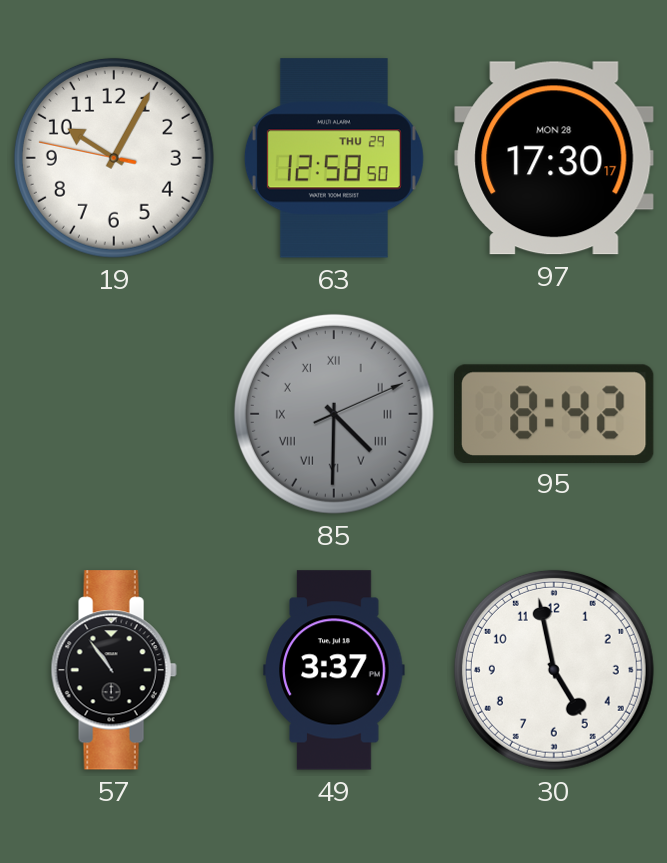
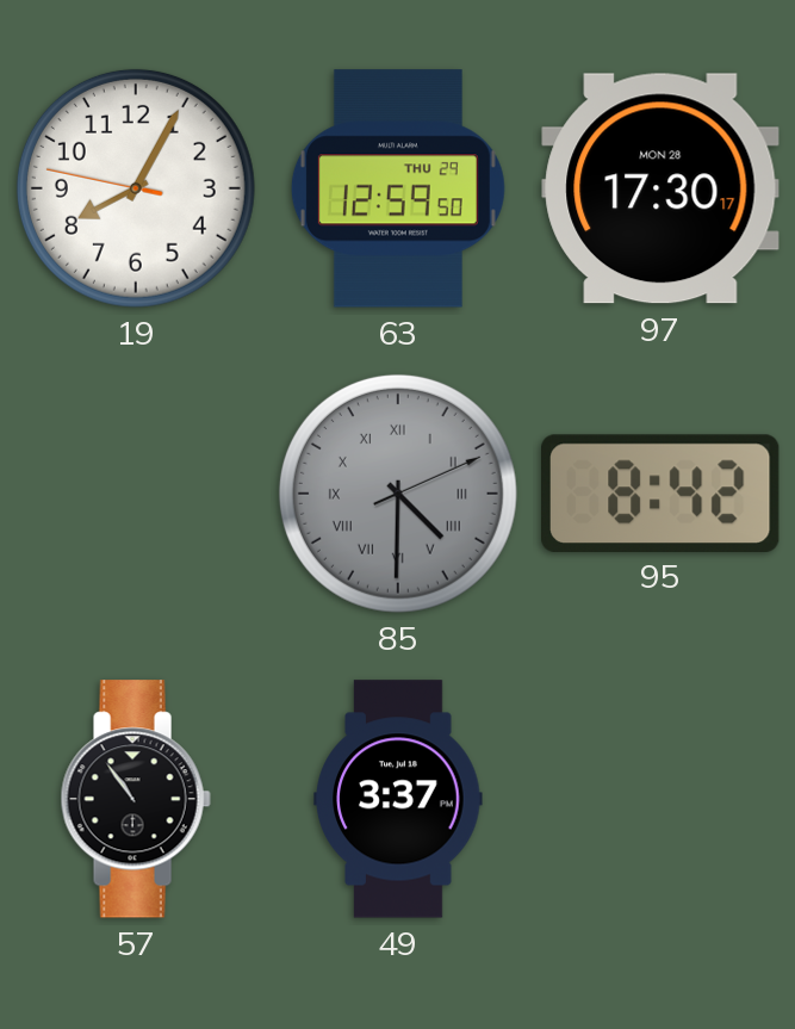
19: 10:04 -> 8:04
63: 12:58 -> 12:59
30: 4:58 -> none
